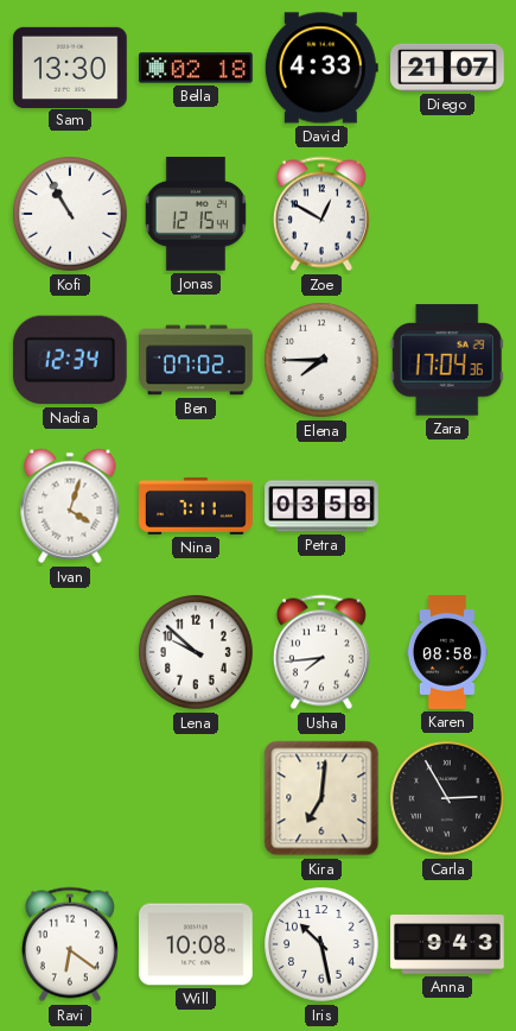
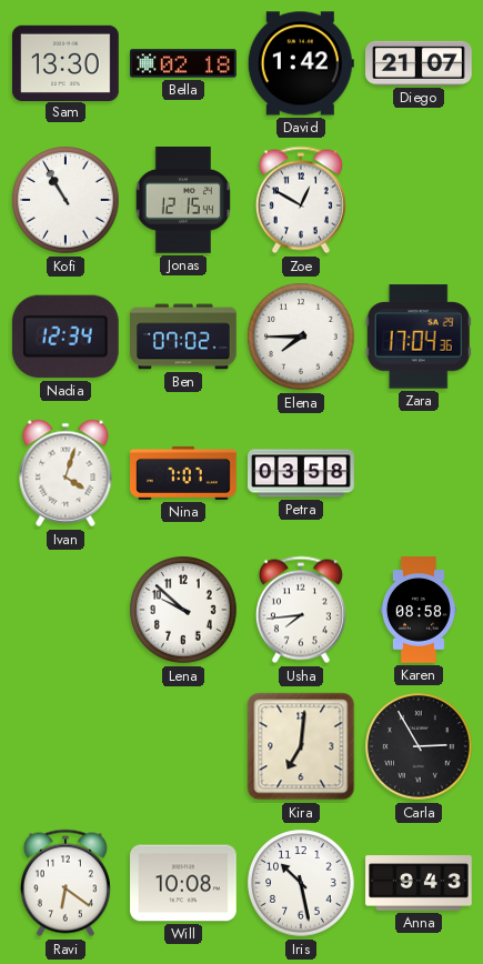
David: 4:33 -> 1:42
Nina: 7:11 -> 7:07
